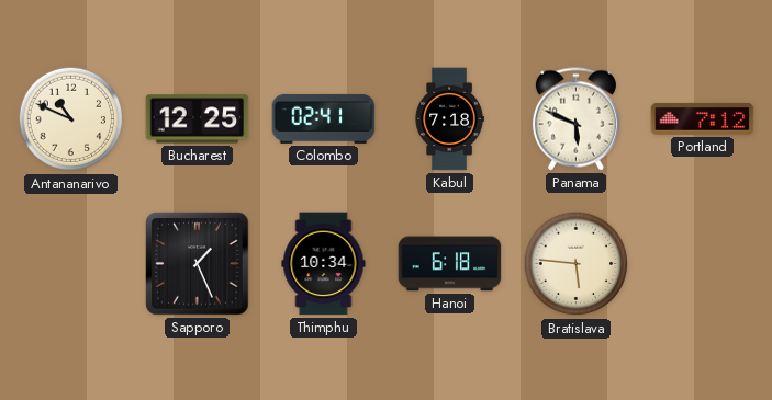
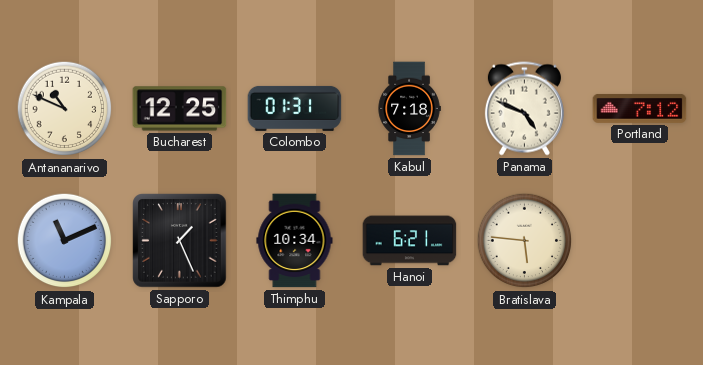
Colombo: 02:41 -> 01:31
Panama: 5:49 -> 4:49
Kampala: none -> 11:11
Hanoi: 6:18 -> 6:21
